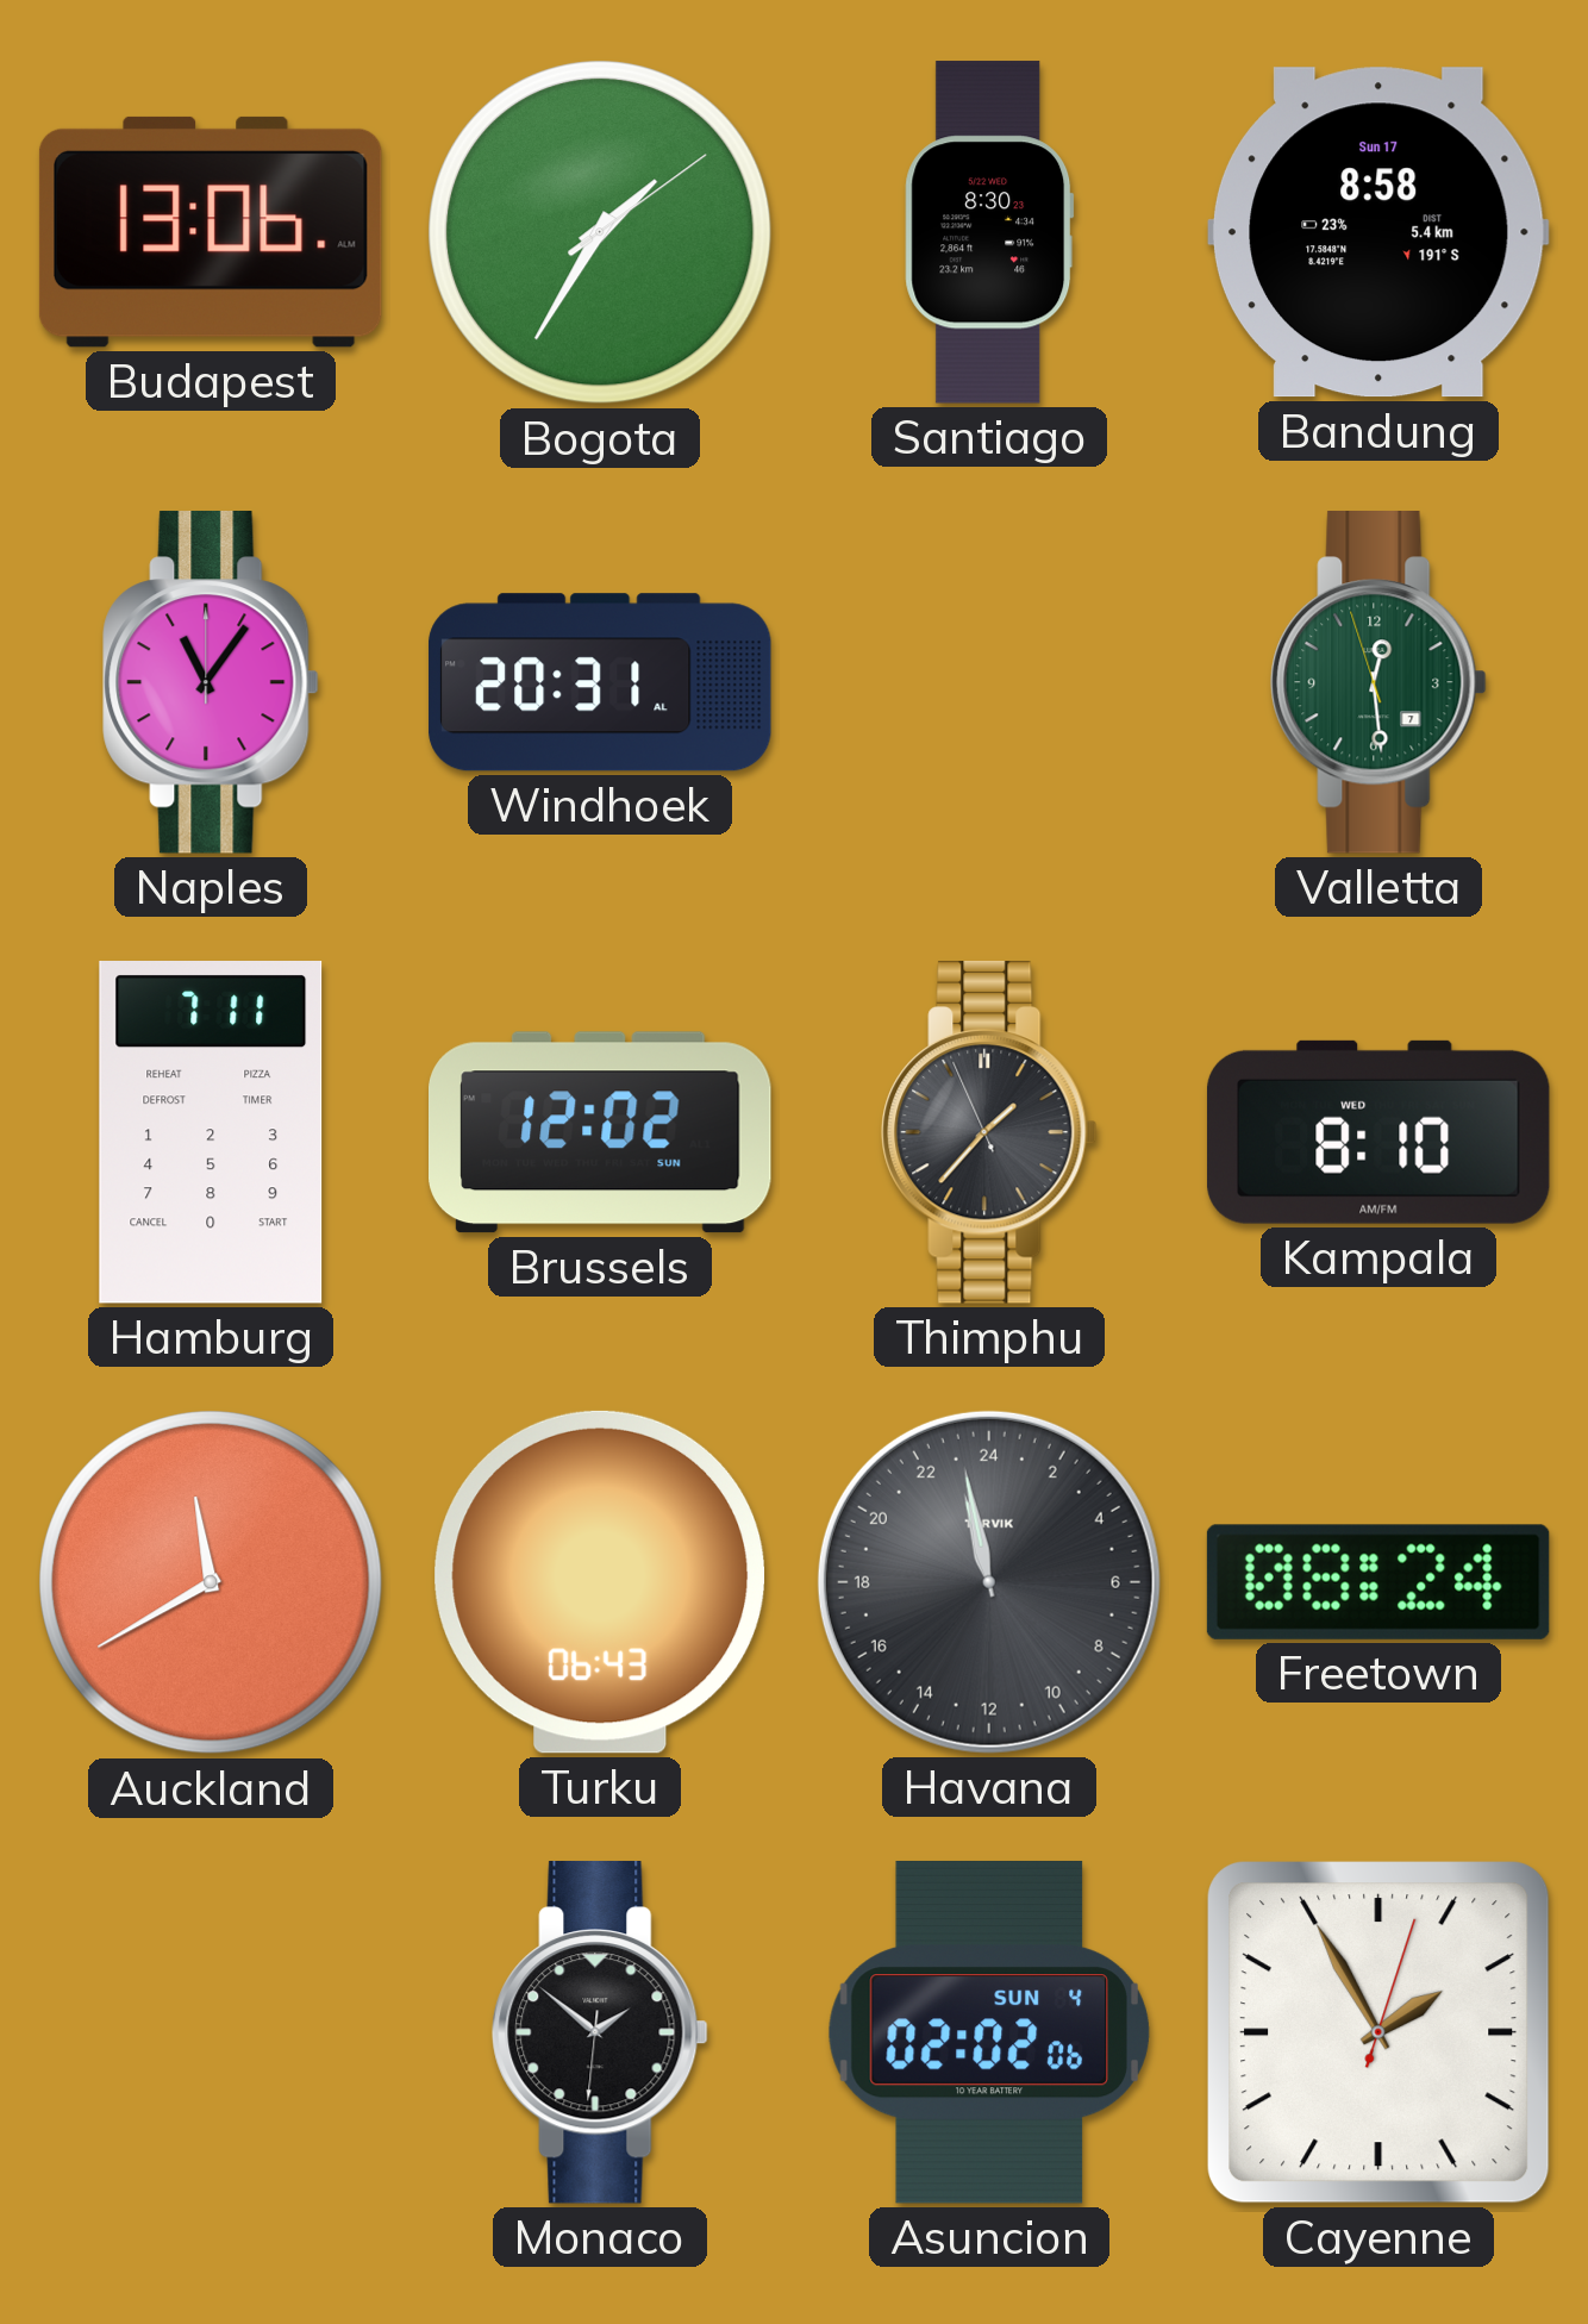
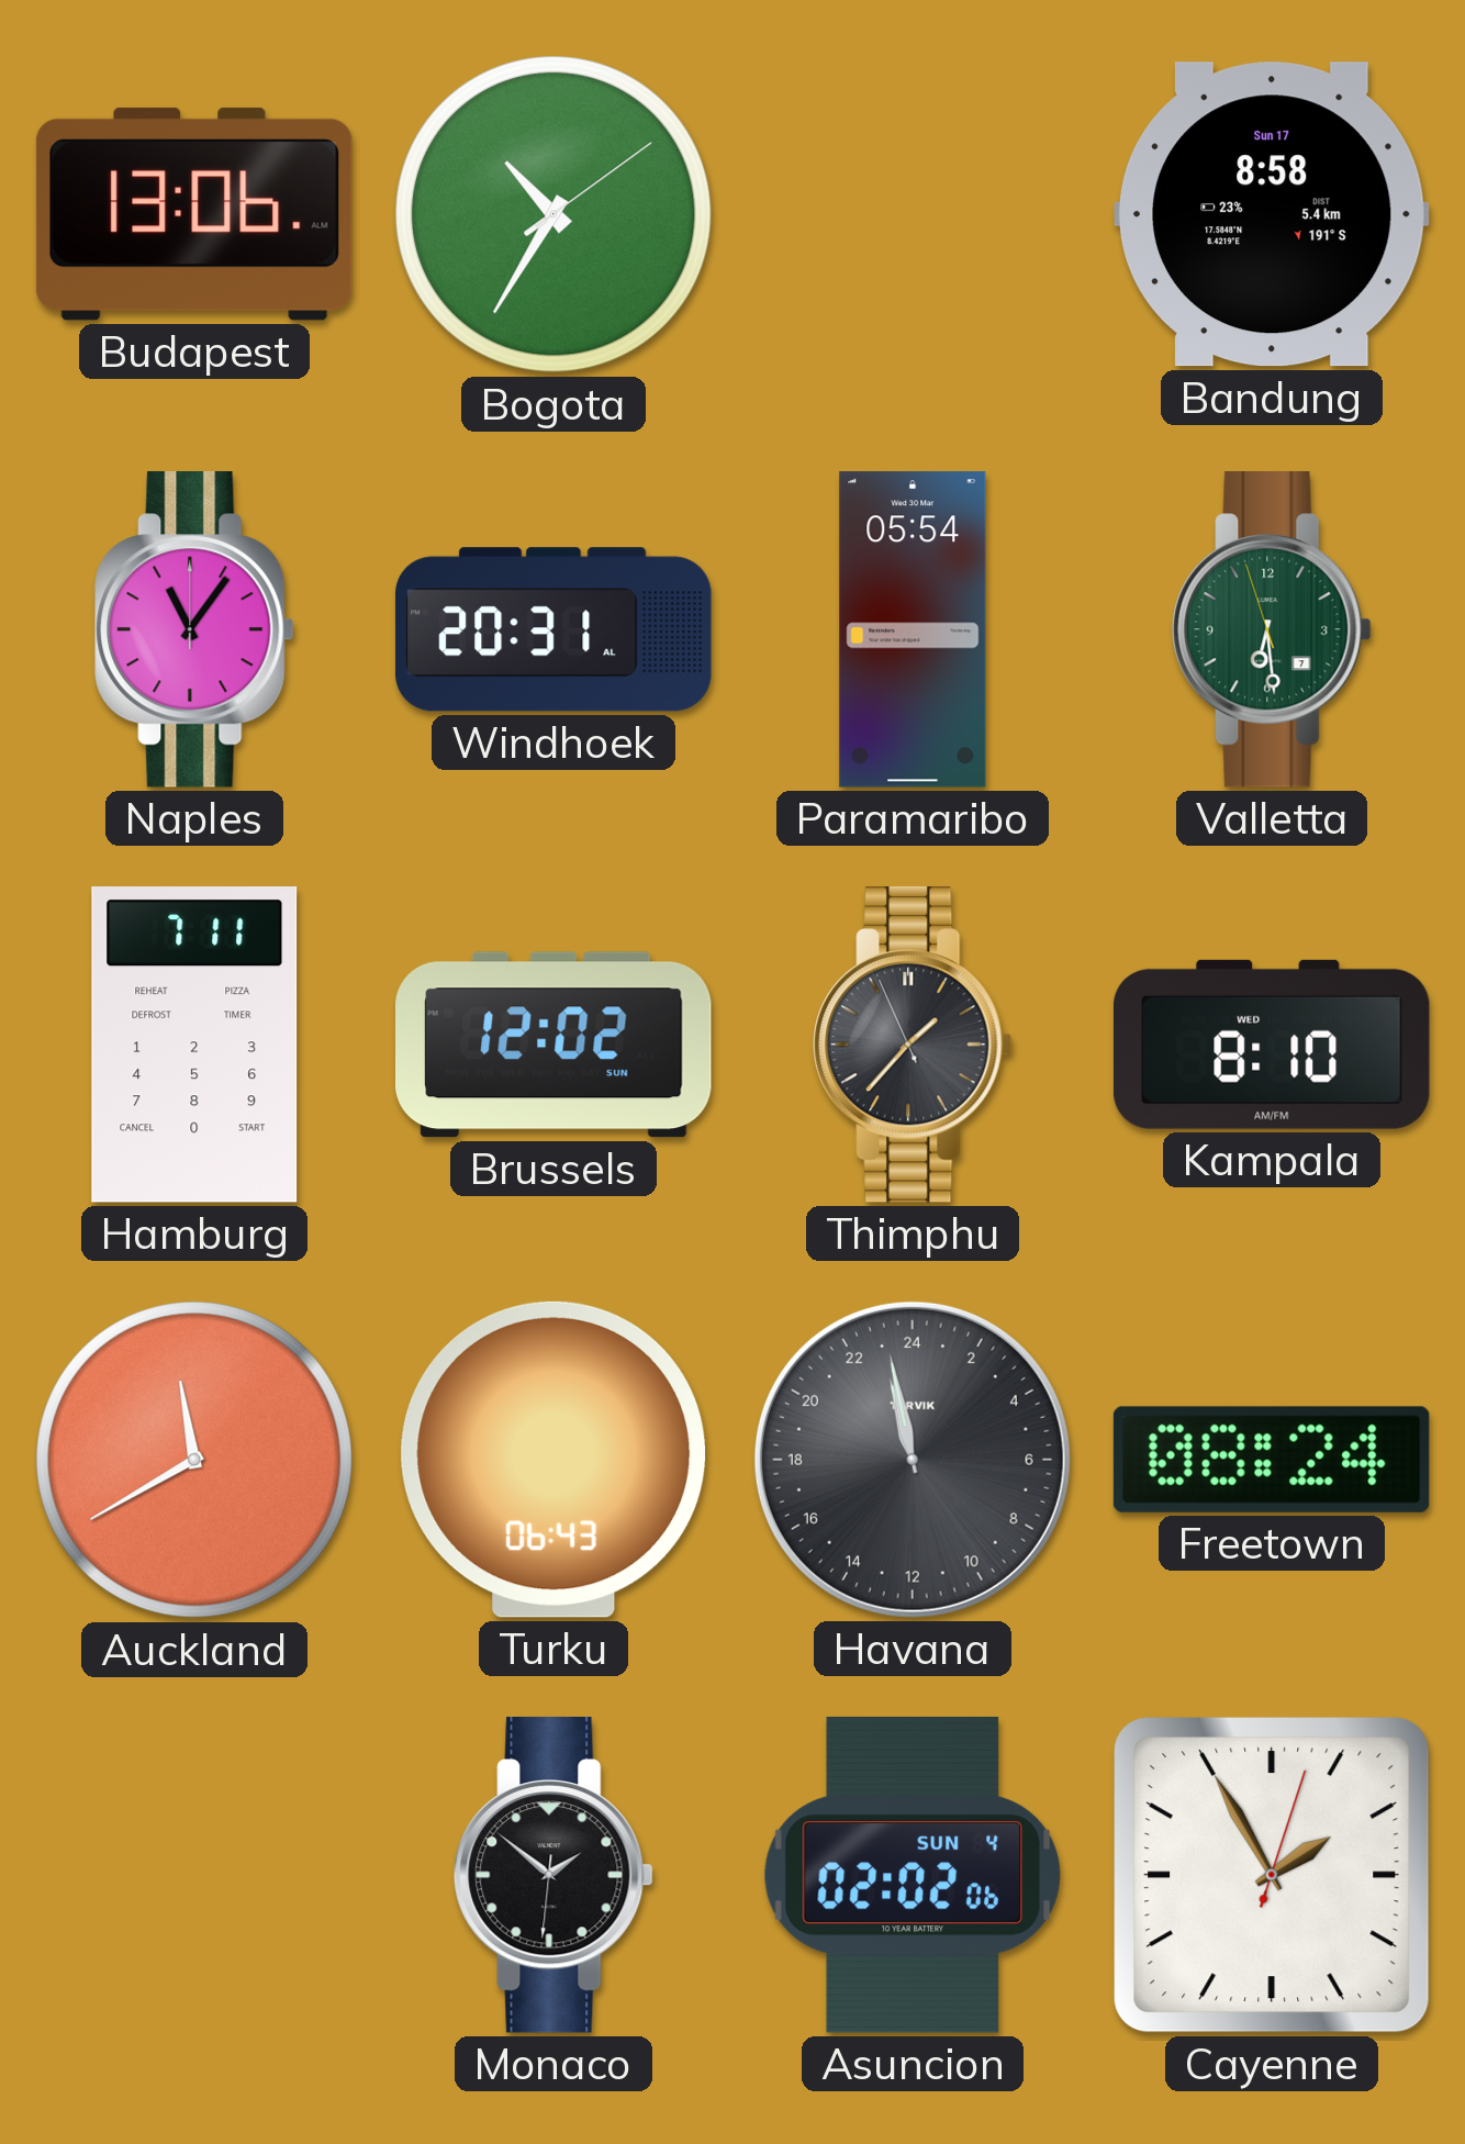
Bogota: 1:35 -> 10:35
Santiago: 8:30 -> none
Paramaribo: none -> 05:54
Valletta: 12:28 -> 6:28
